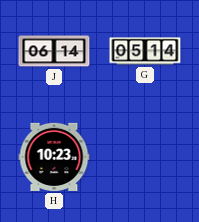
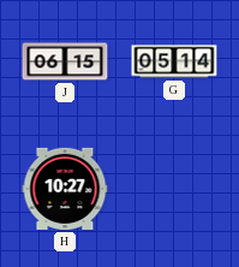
J: 06:14 -> 06:15
H: 10:23 -> 10:27
